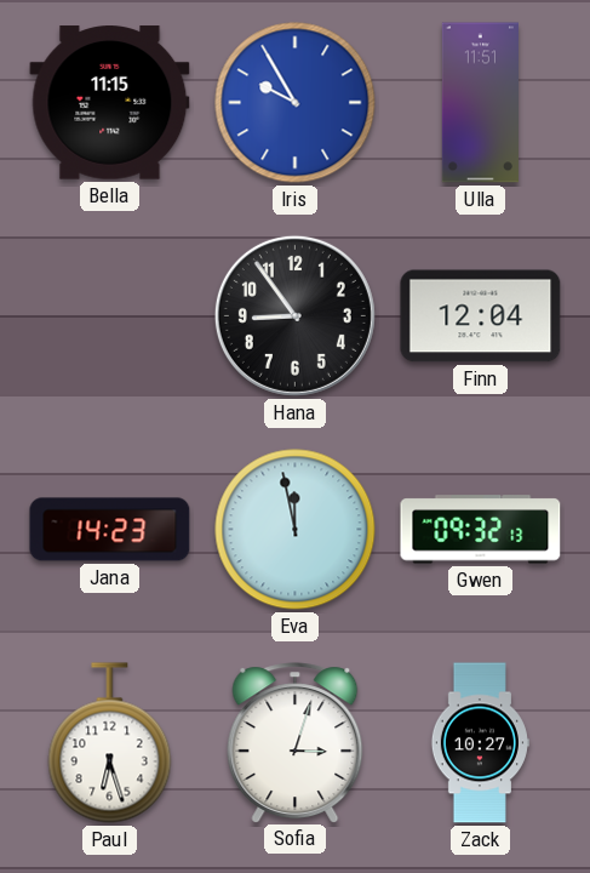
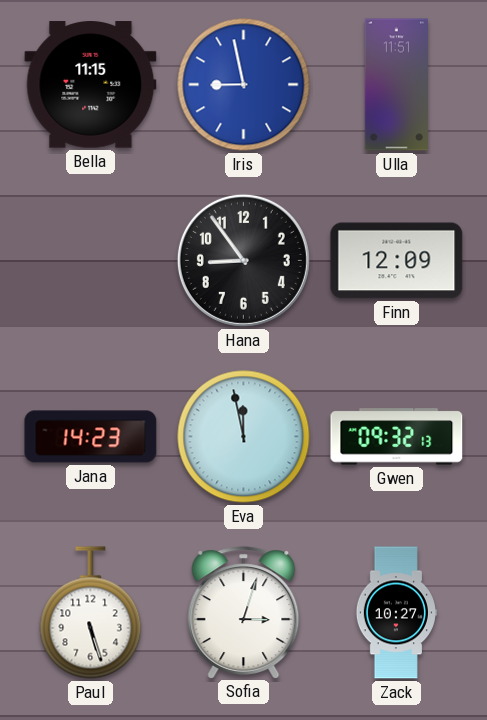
Iris: 9:55 -> 8:58
Finn: 12:04 -> 12:09
Paul: 6:27 -> 5:27
